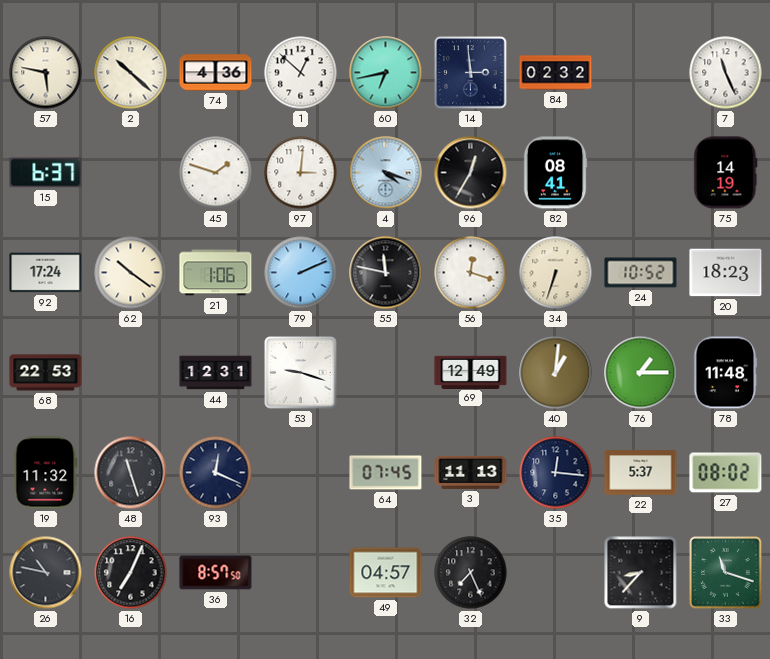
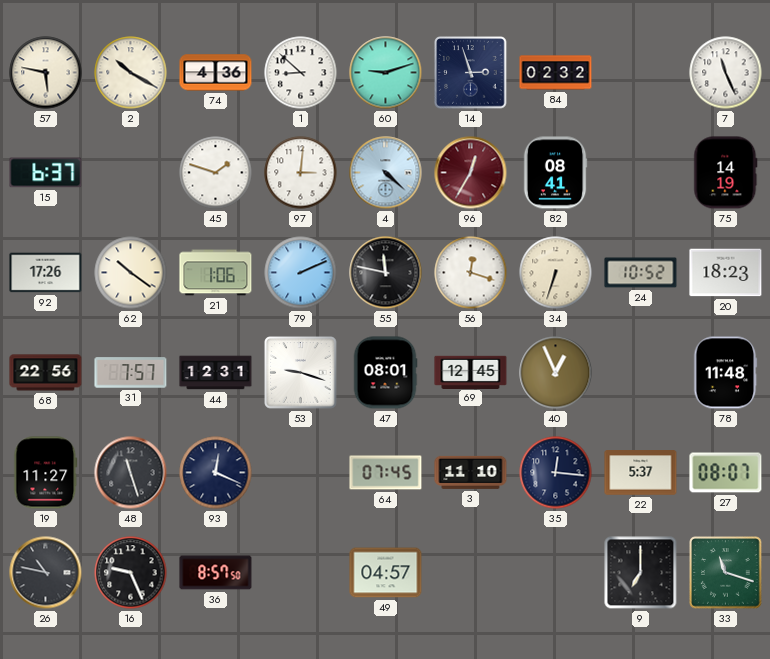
2: 10:22 -> 10:20
1: 12:52 -> 8:52
60: 6:43 -> 9:12
14: 2:59 -> 2:57
4: 4:18 -> 4:22
96 dial: black -> burgundy
92: 17:24 -> 17:26
68: 22:53 -> 22:56
31: none -> 7:57
47: none -> 08:01
69: 12:49 -> 12:45
40: 1:01 -> 12:56
76: 1:15 -> none
19: 11:32 -> 11:27
3: 11:13 -> 11:10
27: 08:02 -> 08:07
16: 7:04 -> 9:26
32: 7:26 -> none
9: 8:37 -> 7:00
